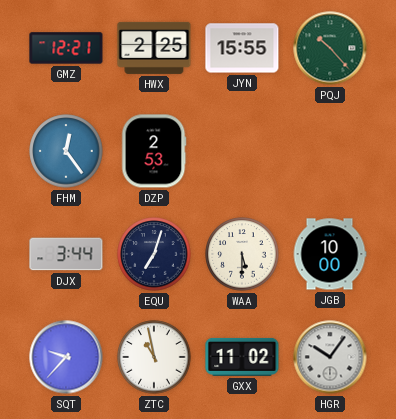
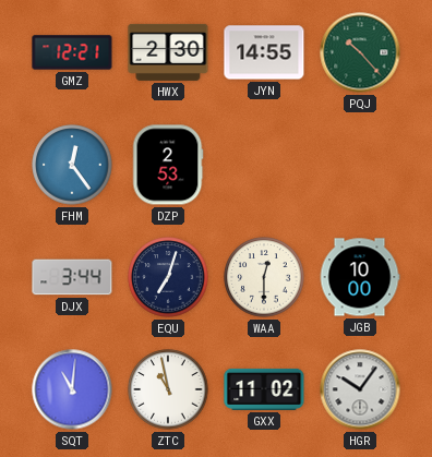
HWX: 2:25 -> 2:30
JYN: 15:55 -> 14:55
WAA: 5:30 -> 12:30
SQT: 9:37 -> 11:01
